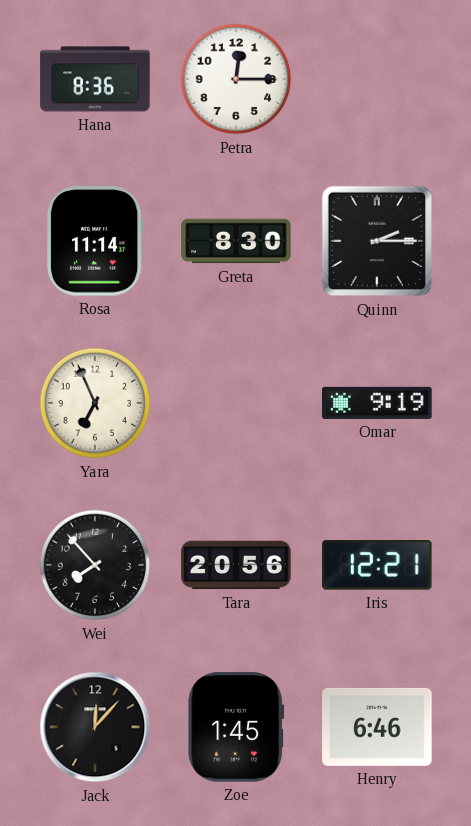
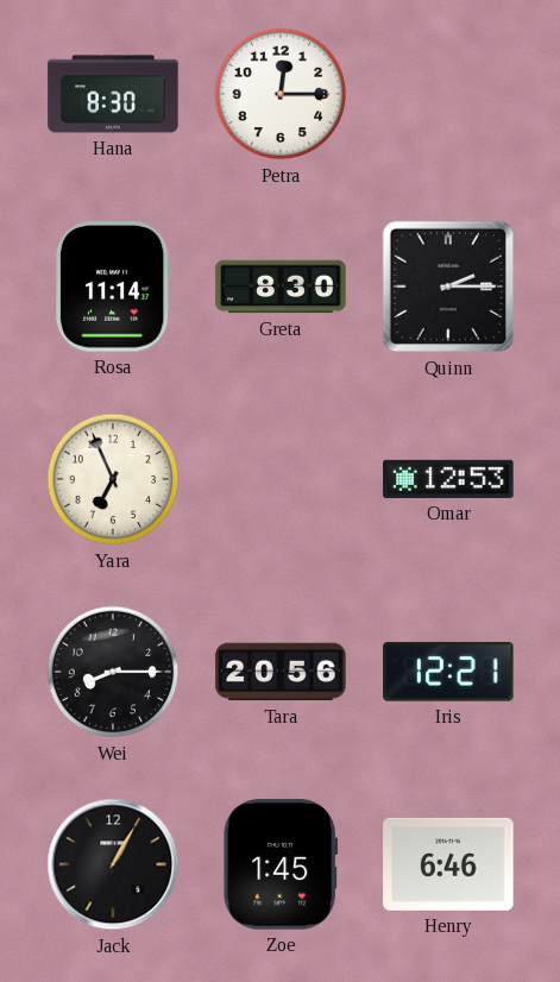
Hana: 8:36 -> 8:30
Omar: 9:19 -> 12:53
Wei: 7:53 -> 8:15
Jack: 12:07 -> 1:05
